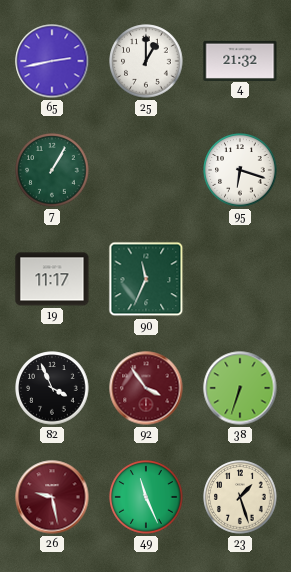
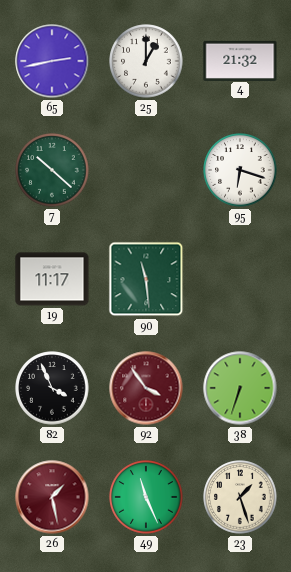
7: 1:05 -> 10:22
90: 11:34 -> 11:29
26: 9:28 -> 1:28
